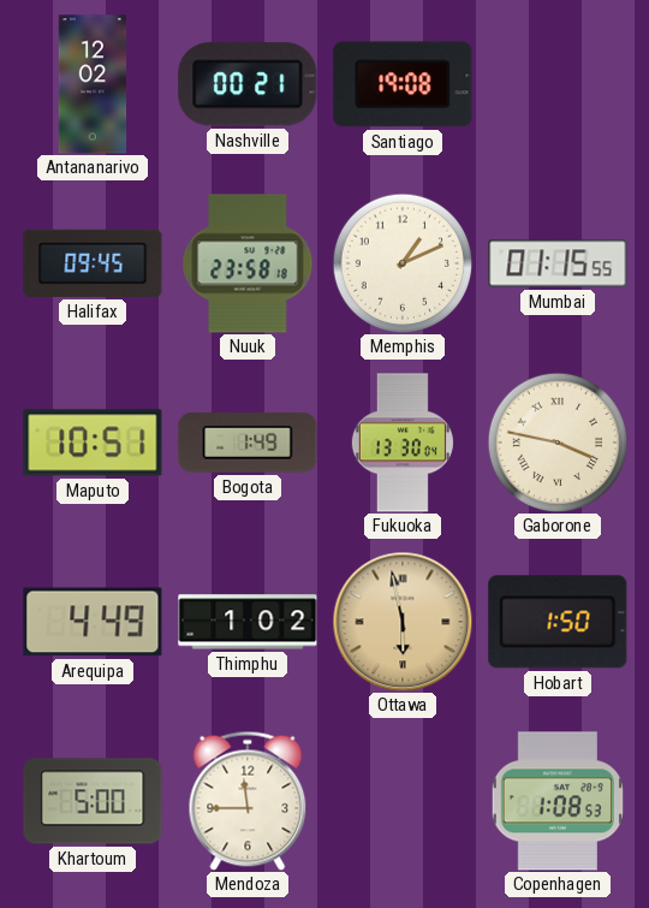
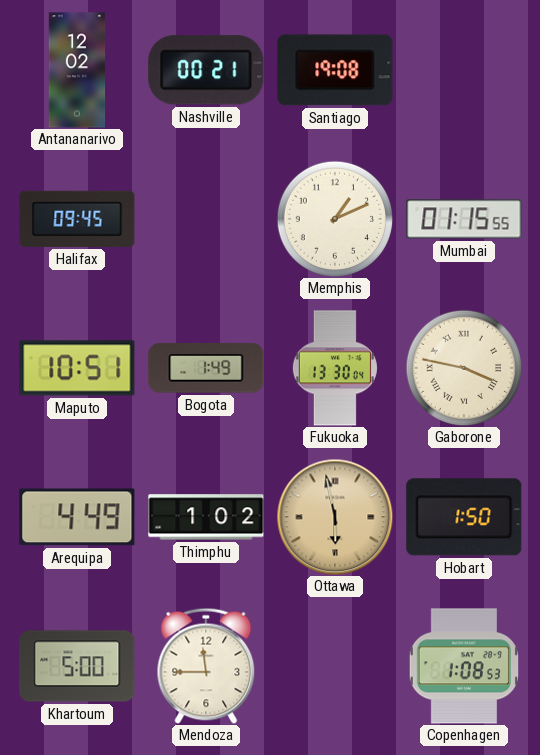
Nuuk: 23:58 -> none
